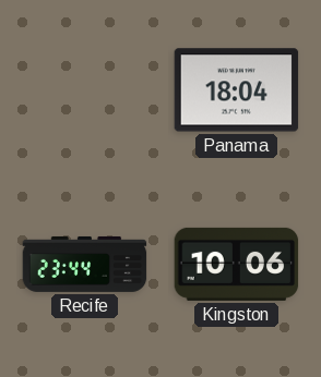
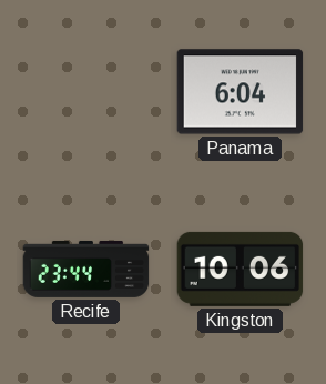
Panama: 18:04 -> 6:04
